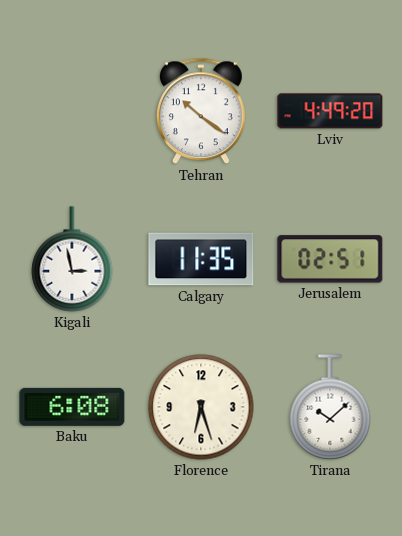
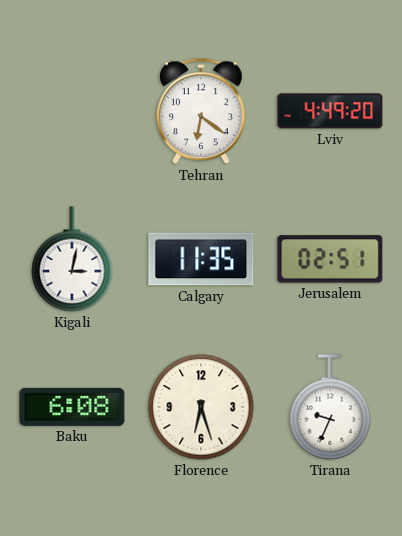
Tehran: 10:21 -> 6:21
Kigali: 2:58 -> 3:02
Tirana: 10:08 -> 9:34
